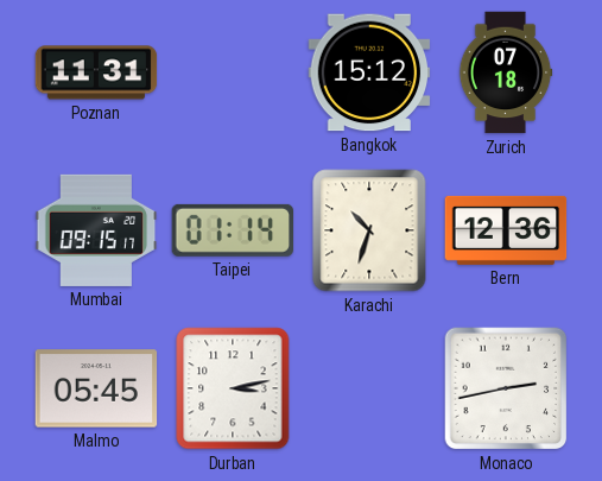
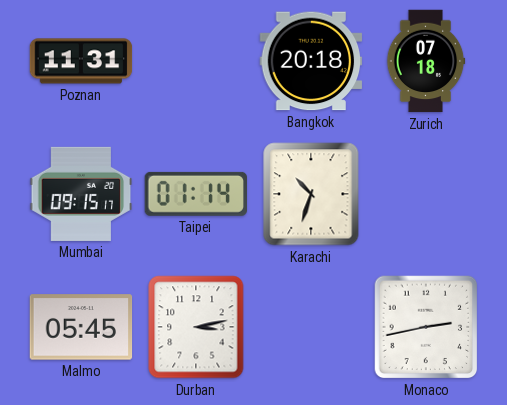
Bangkok: 15:12 -> 20:18
Bern: 12:36 -> none
